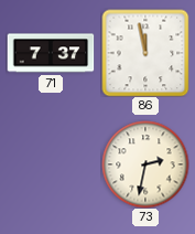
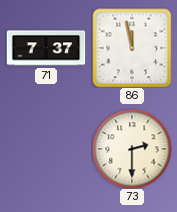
73: 2:32 -> 2:30
